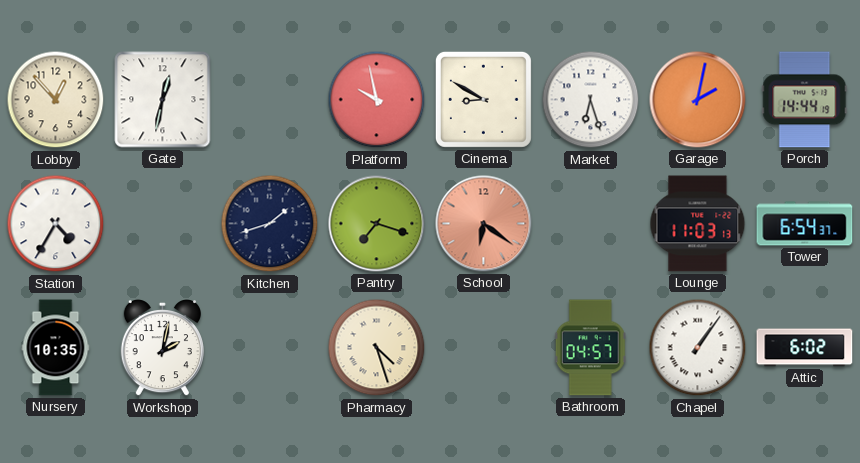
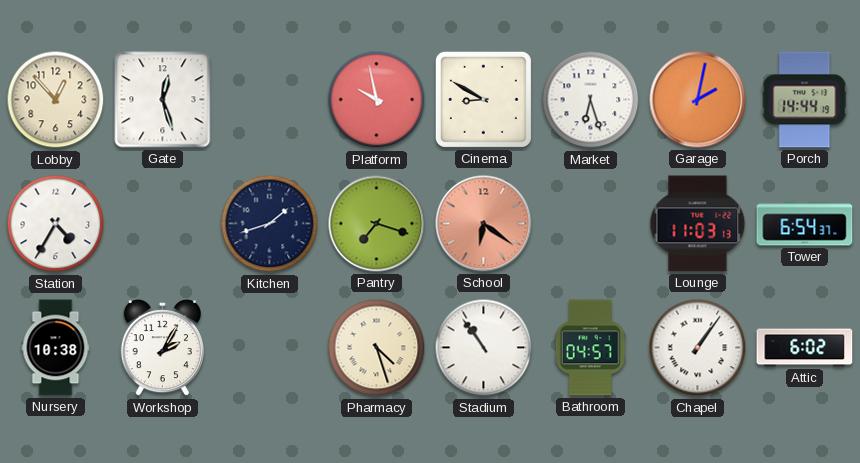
Gate: 12:32 -> 12:27
Nursery: 10:35 -> 10:38
Workshop: 2:02 -> 2:05
Stadium: none -> 10:54
